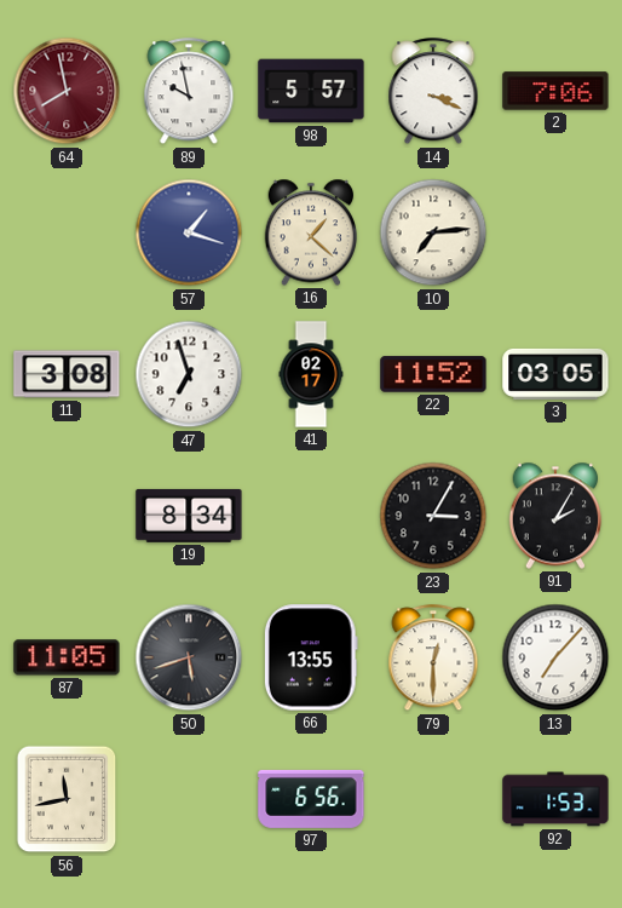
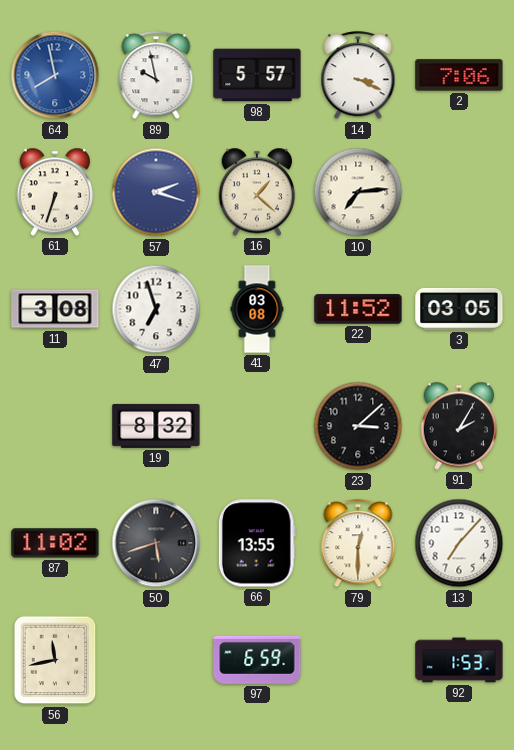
64 dial: burgundy -> blue
61: none -> 6:33
57: 1:18 -> 2:18
41: 02:17 -> 03:08
19: 8:34 -> 8:32
23: 3:05 -> 3:08
87: 11:05 -> 11:02
97: 6:56 -> 6:59
